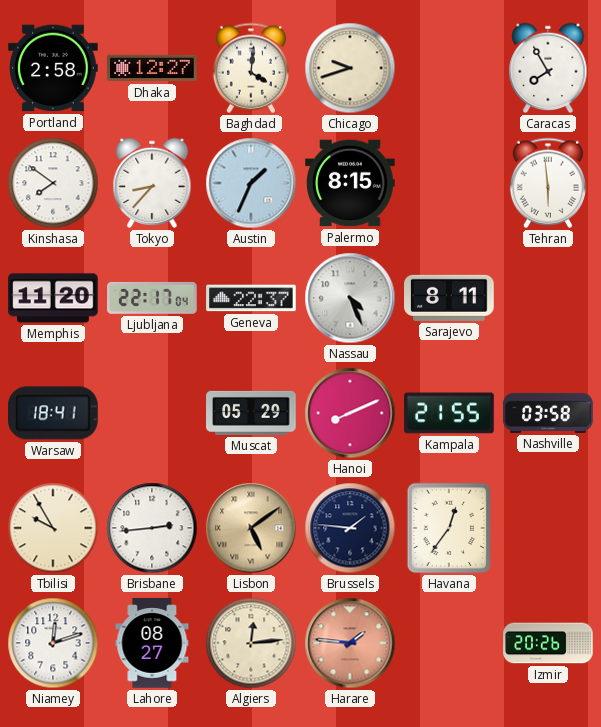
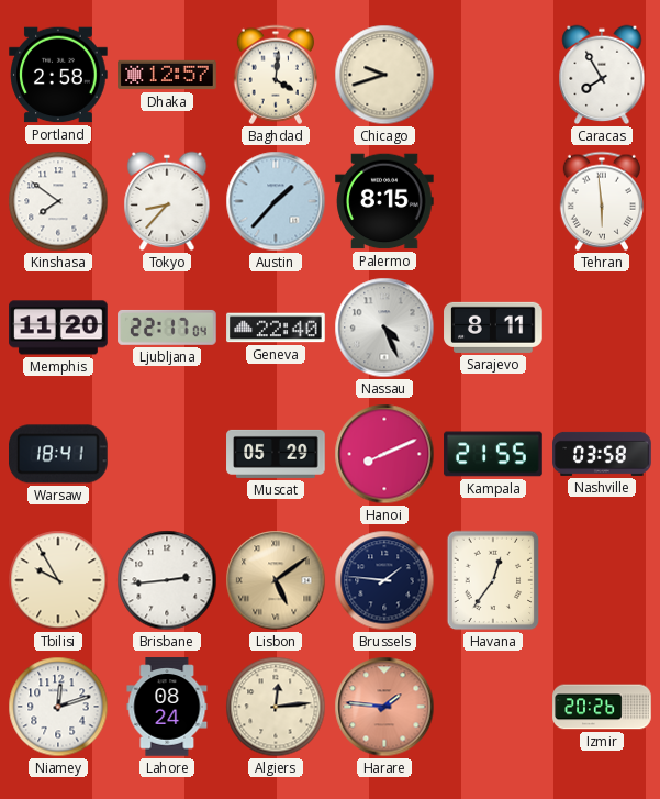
Dhaka: 12:27 -> 12:57
Austin: 1:34 -> 1:37
Geneva: 22:37 -> 22:40
Lahore: 08:27 -> 08:24
